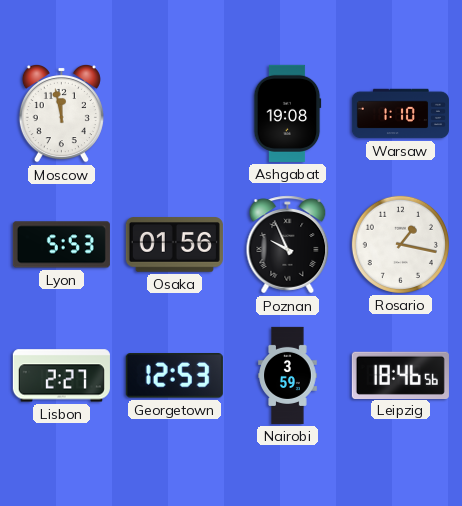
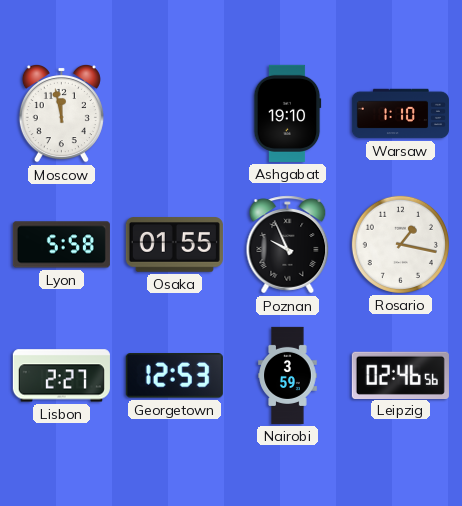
Ashgabat: 19:08 -> 19:10
Lyon: 5:53 -> 5:58
Osaka: 01:56 -> 01:55
Leipzig: 18:46 -> 02:46
